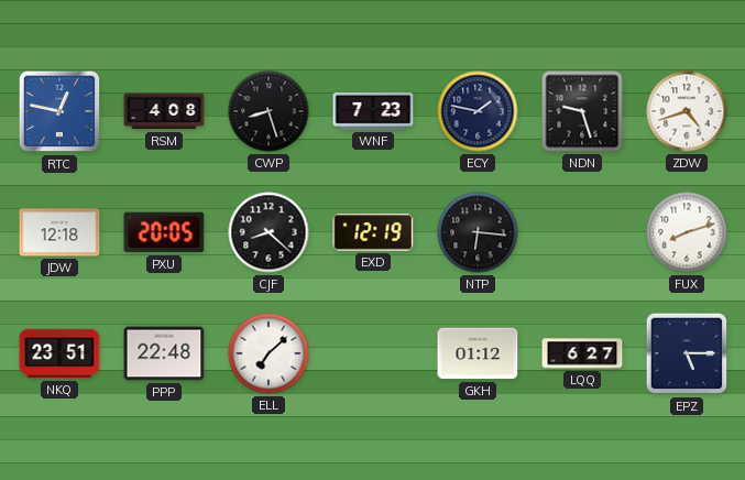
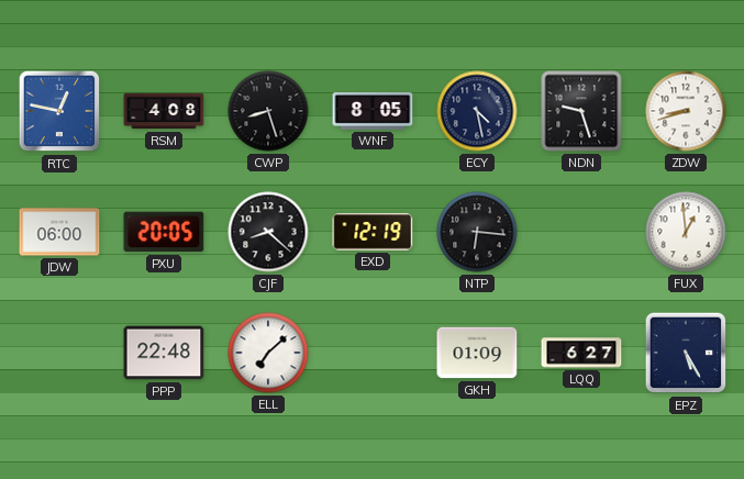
WNF: 7:23 -> 8:05
ECY: 1:47 -> 4:28
ZDW: 4:42 -> 8:42
JDW: 12:18 -> 06:00
FUX: 8:12 -> 12:59
NKQ: 23:51 -> none
GKH: 01:12 -> 01:09
EPZ: 5:15 -> 5:25
